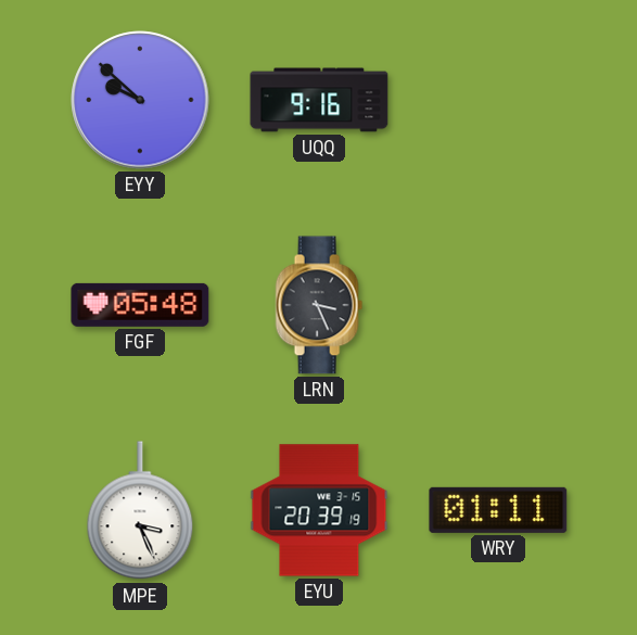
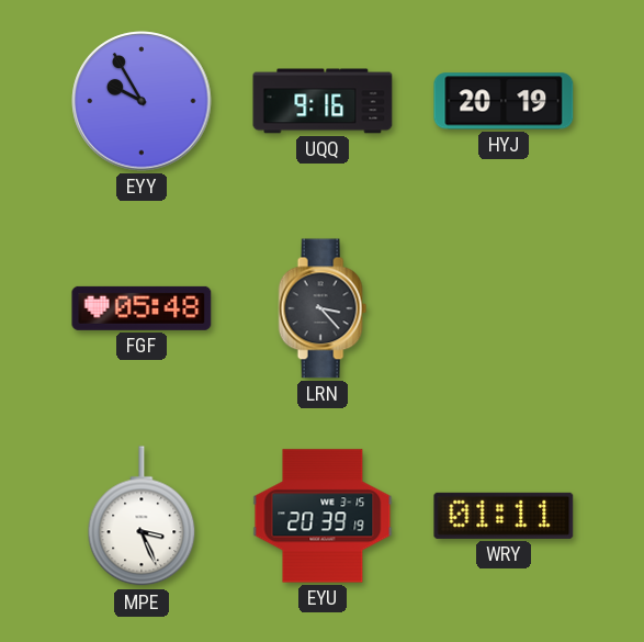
EYY: 9:52 -> 9:55
HYJ: none -> 20:19
LRN: 3:26 -> 3:23
